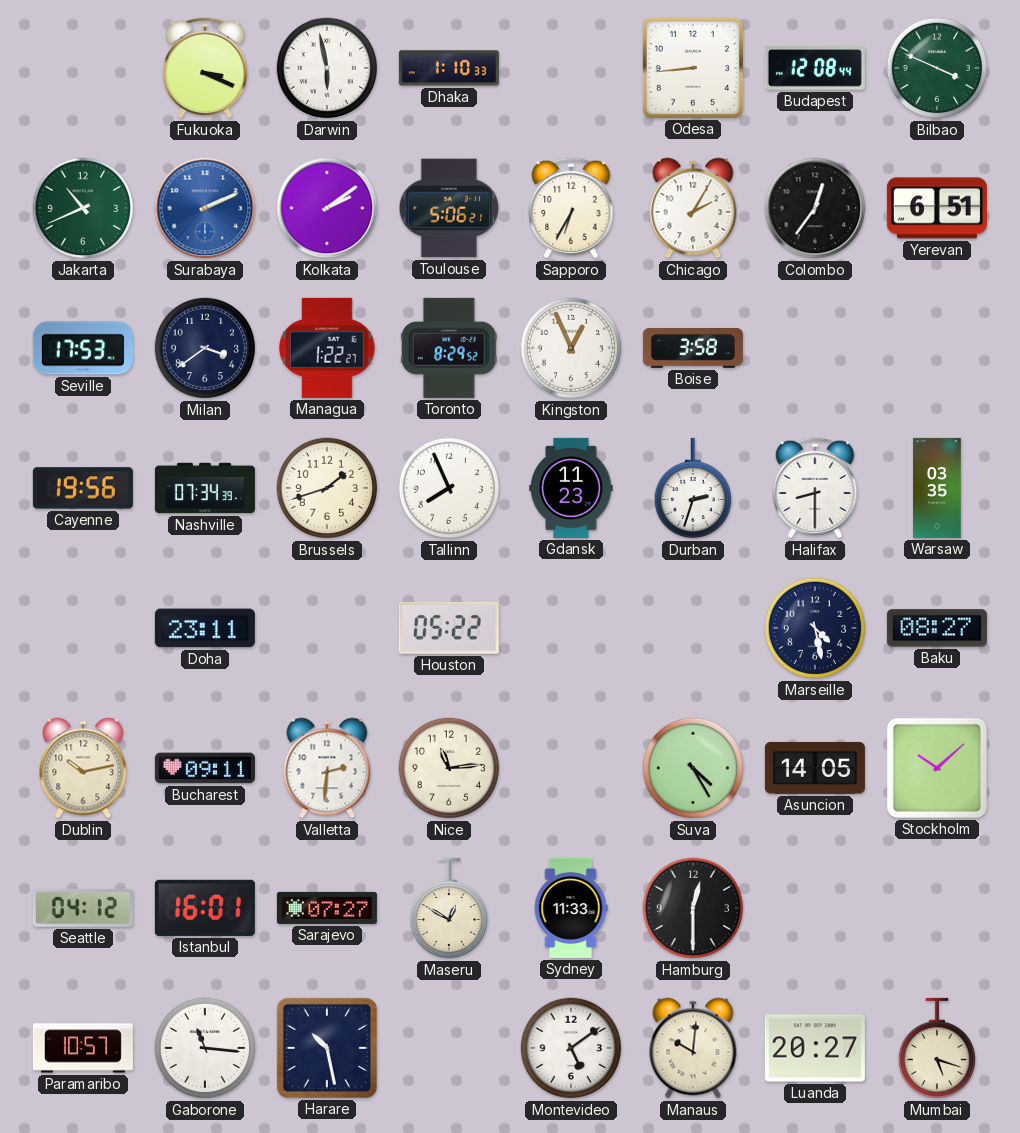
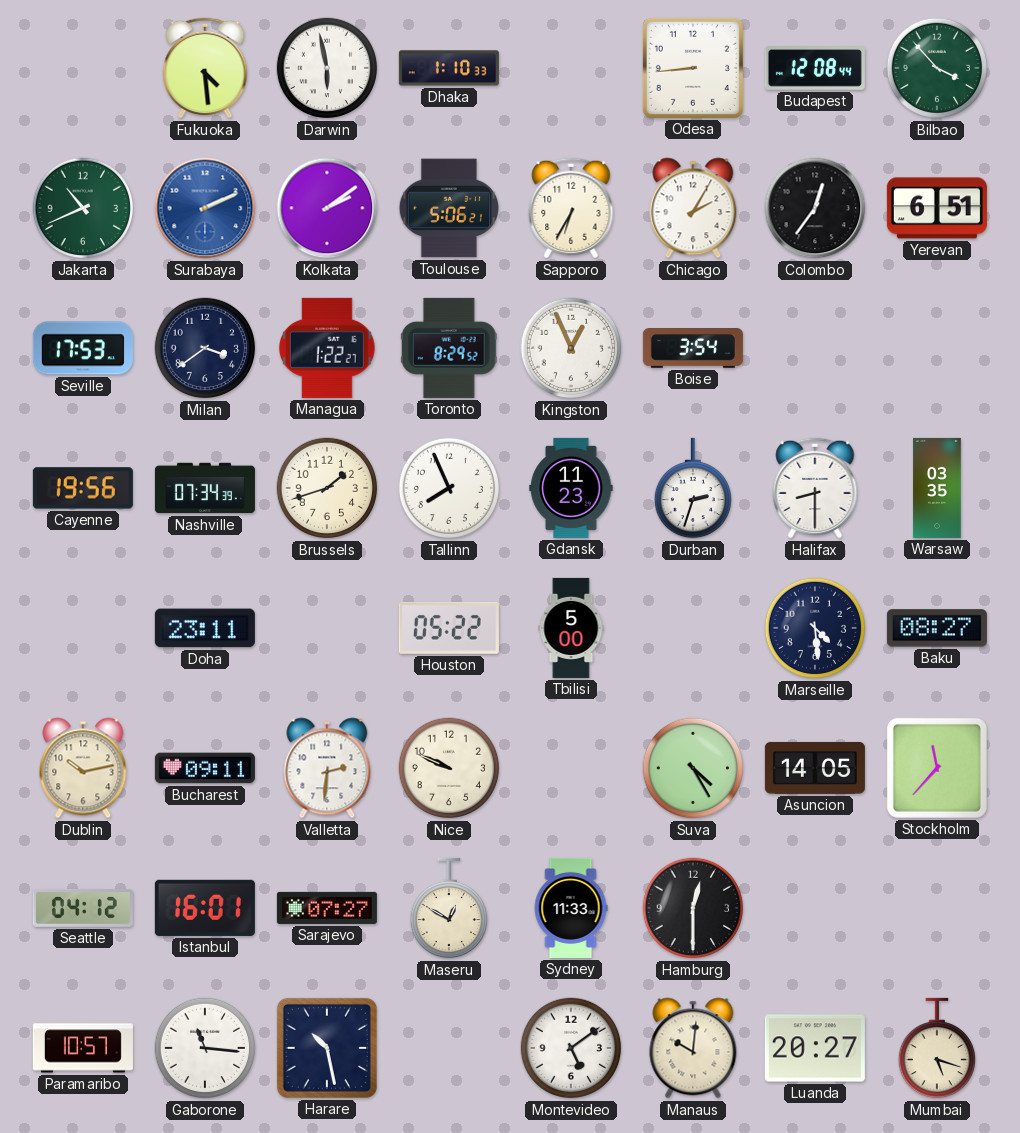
Fukuoka: 3:19 -> 4:29
Bilbao: 3:49 -> 3:53
Boise: 3:58 -> 3:54
Tbilisi: none -> 5:00
Marseille: 4:28 -> 4:29
Nice: 11:14 -> 9:49
Stockholm: 10:08 -> 11:37
